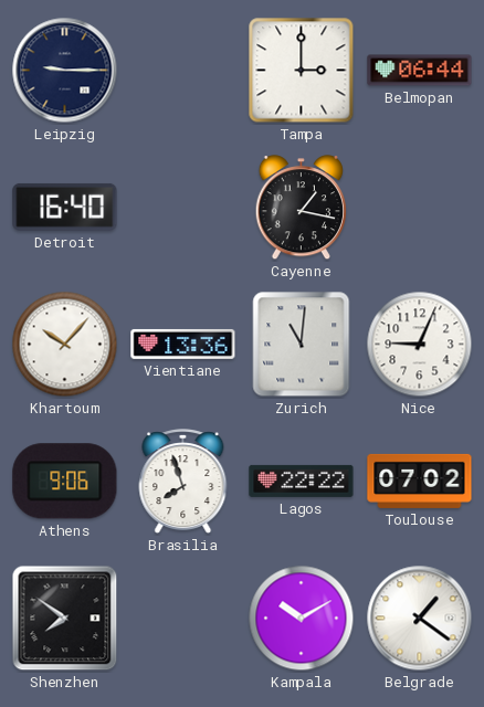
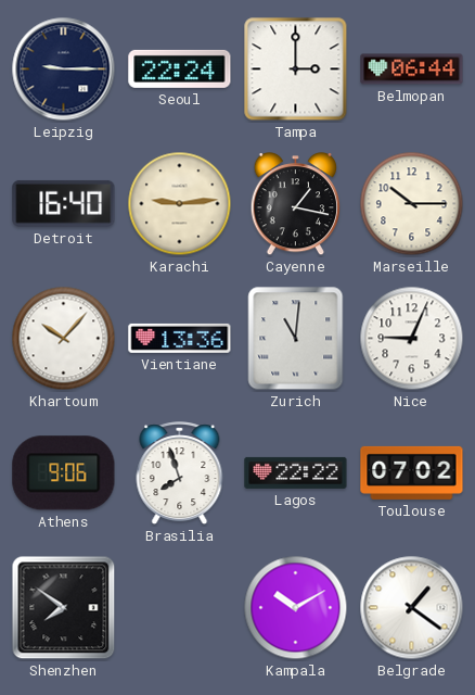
Seoul: none -> 22:24
Karachi: none -> 9:14
Marseille: none -> 10:15
